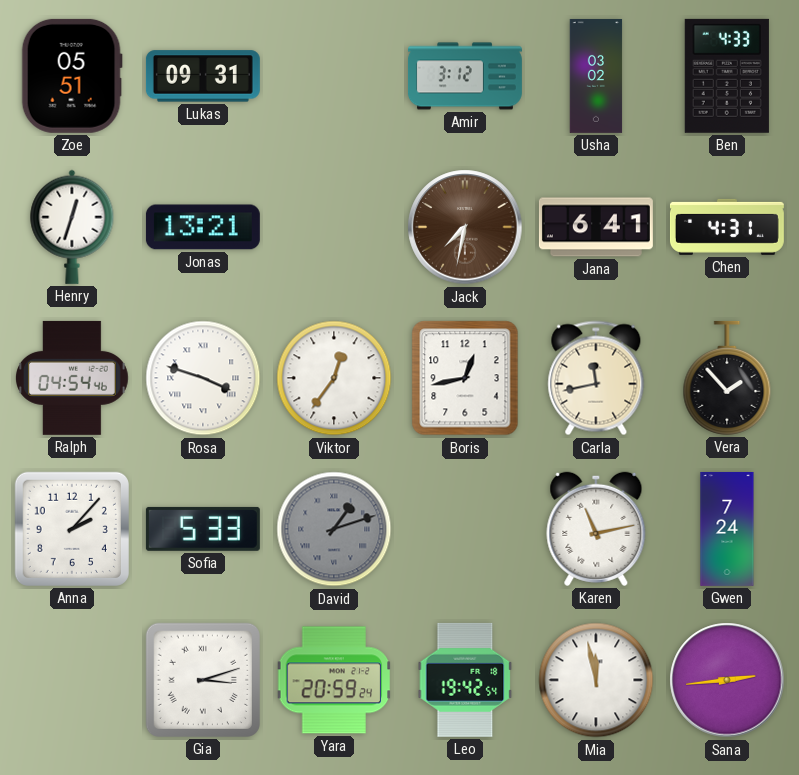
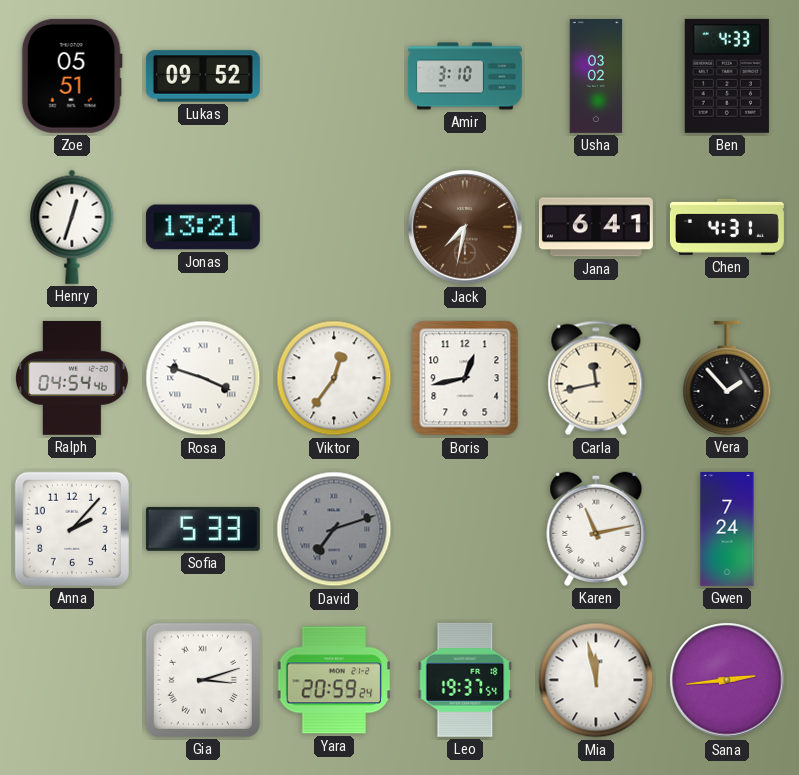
Lukas: 09:31 -> 09:52
Amir: 3:12 -> 3:10
David: 1:12 -> 7:12
Leo: 19:42 -> 19:37
